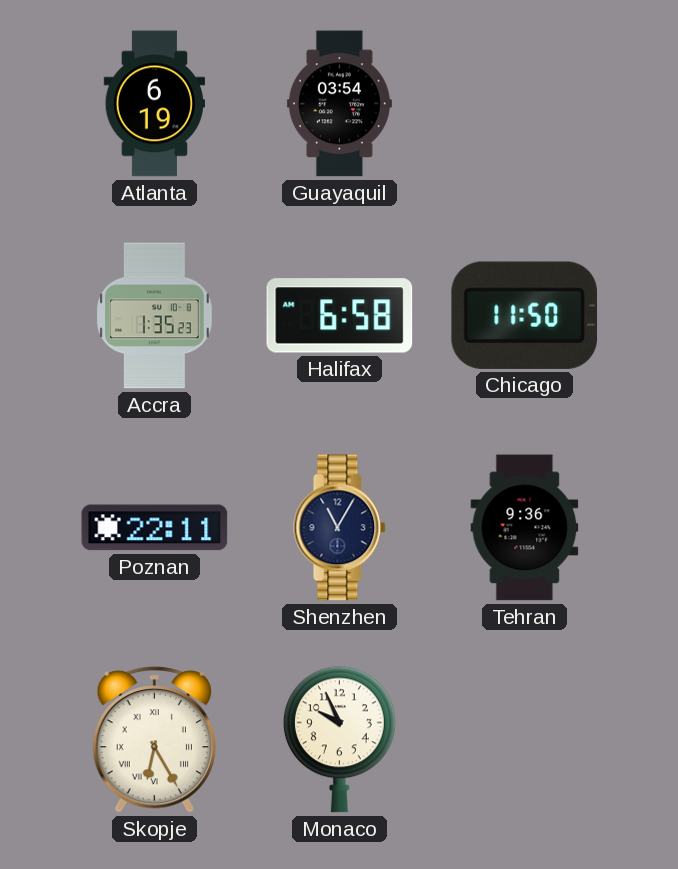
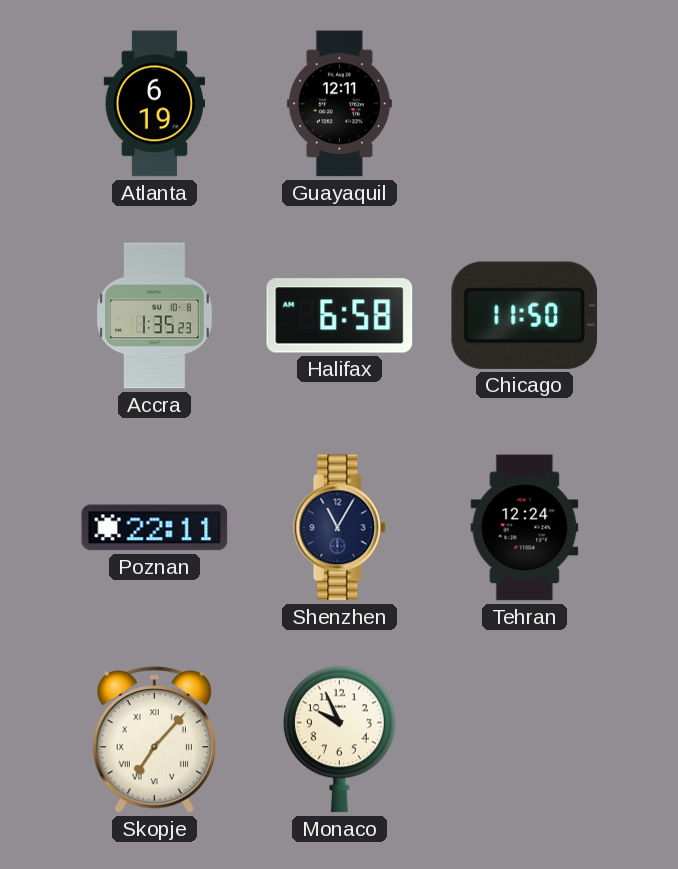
Guayaquil: 03:54 -> 12:11
Tehran: 9:36 -> 12:24
Skopje: 6:25 -> 7:07
